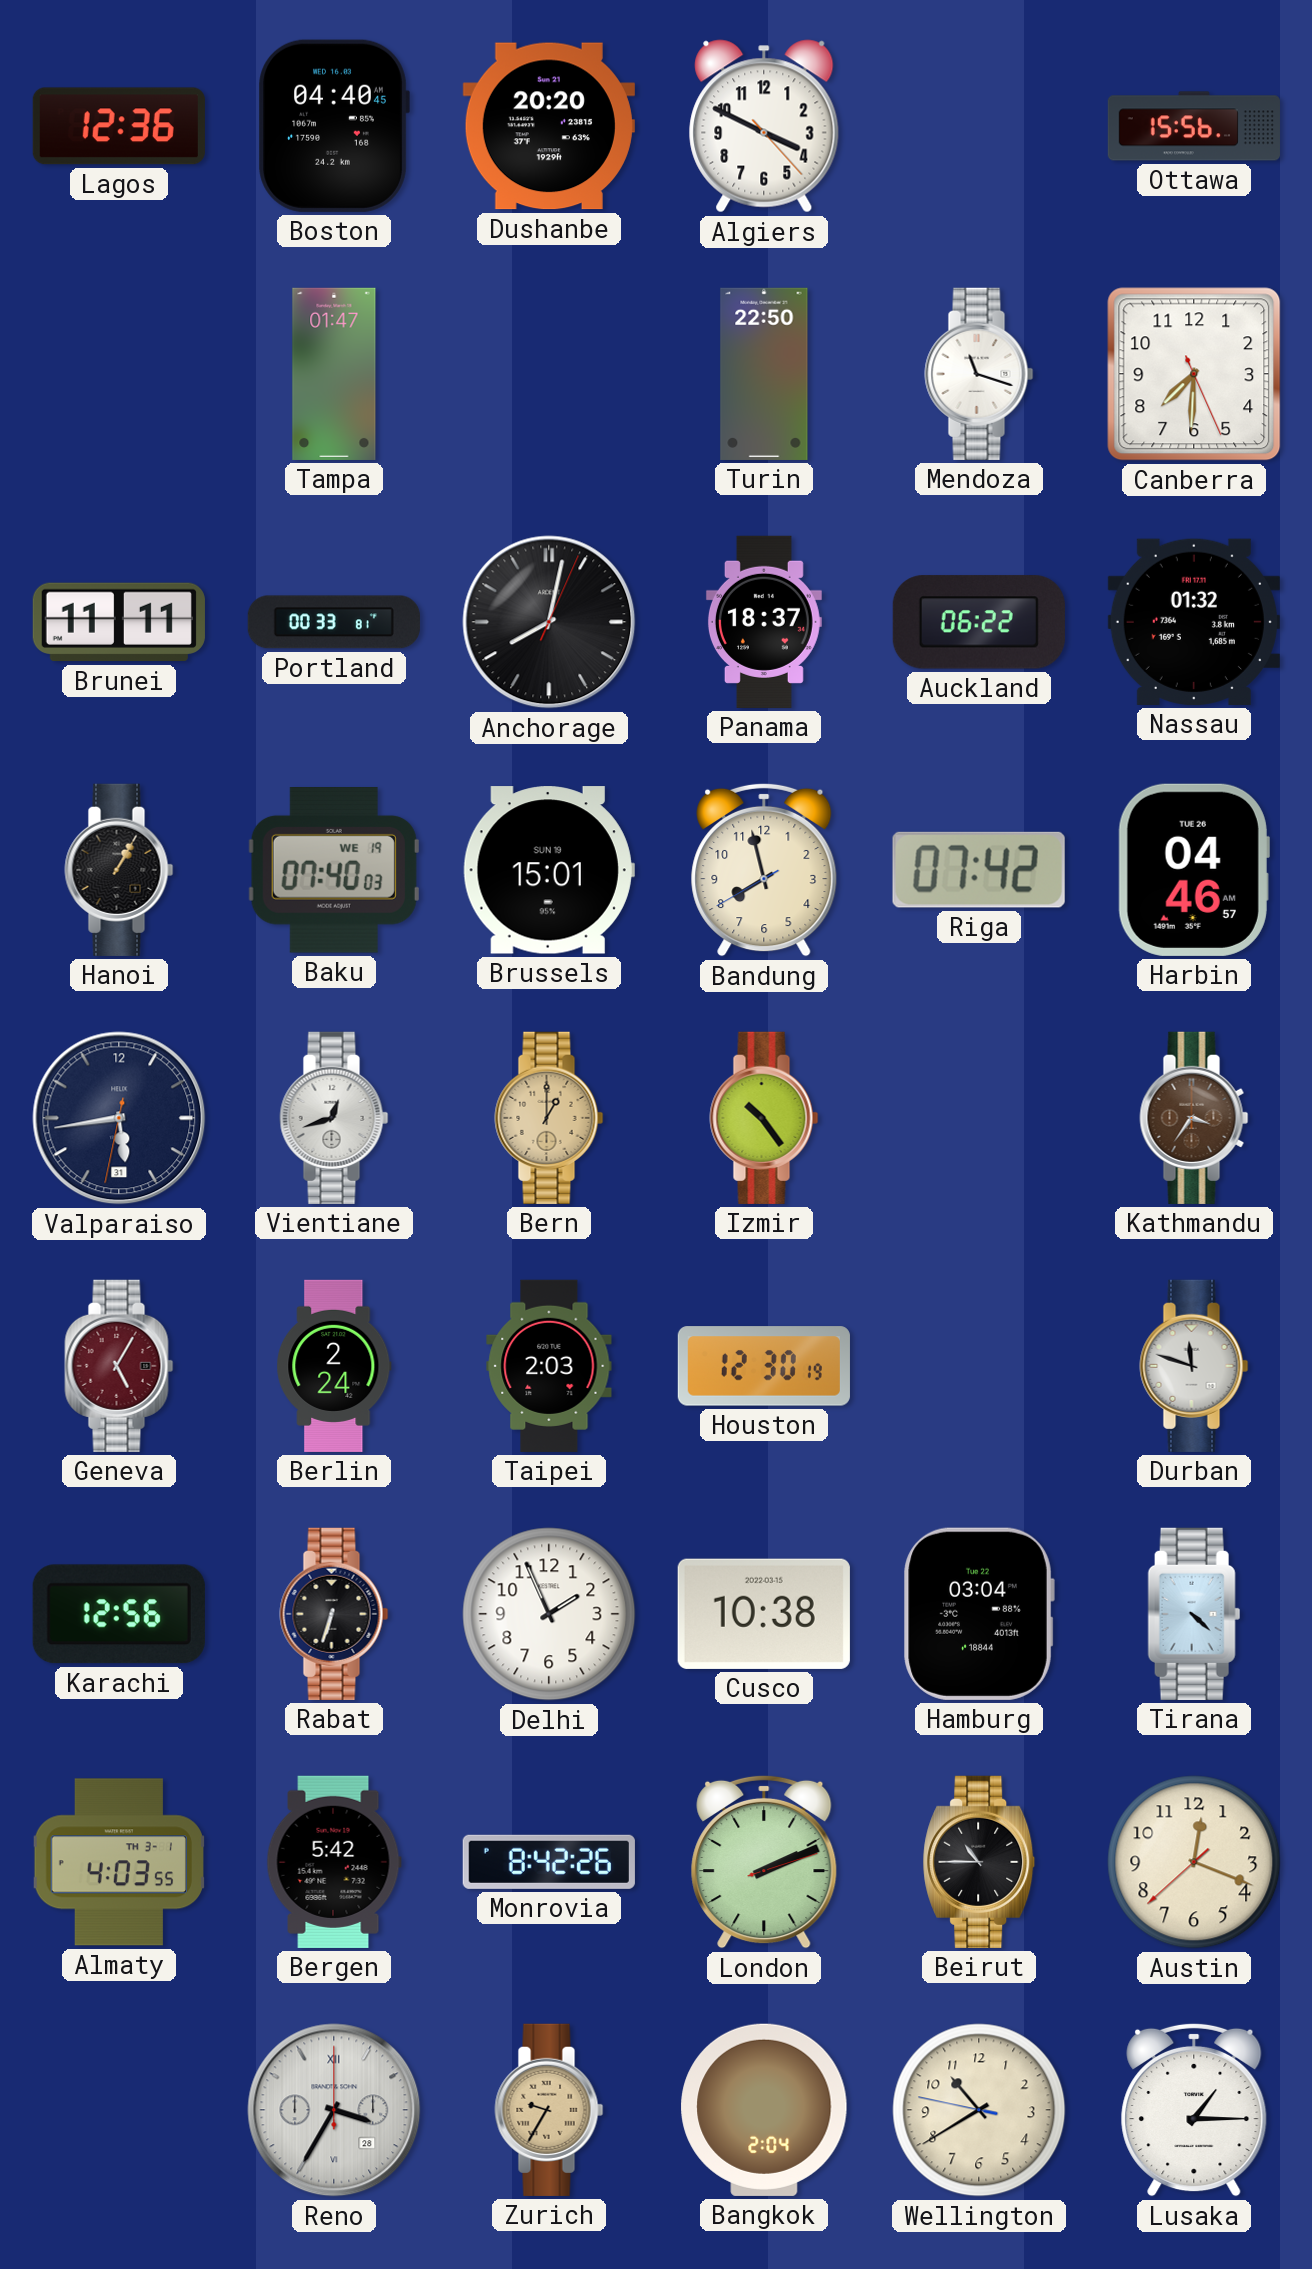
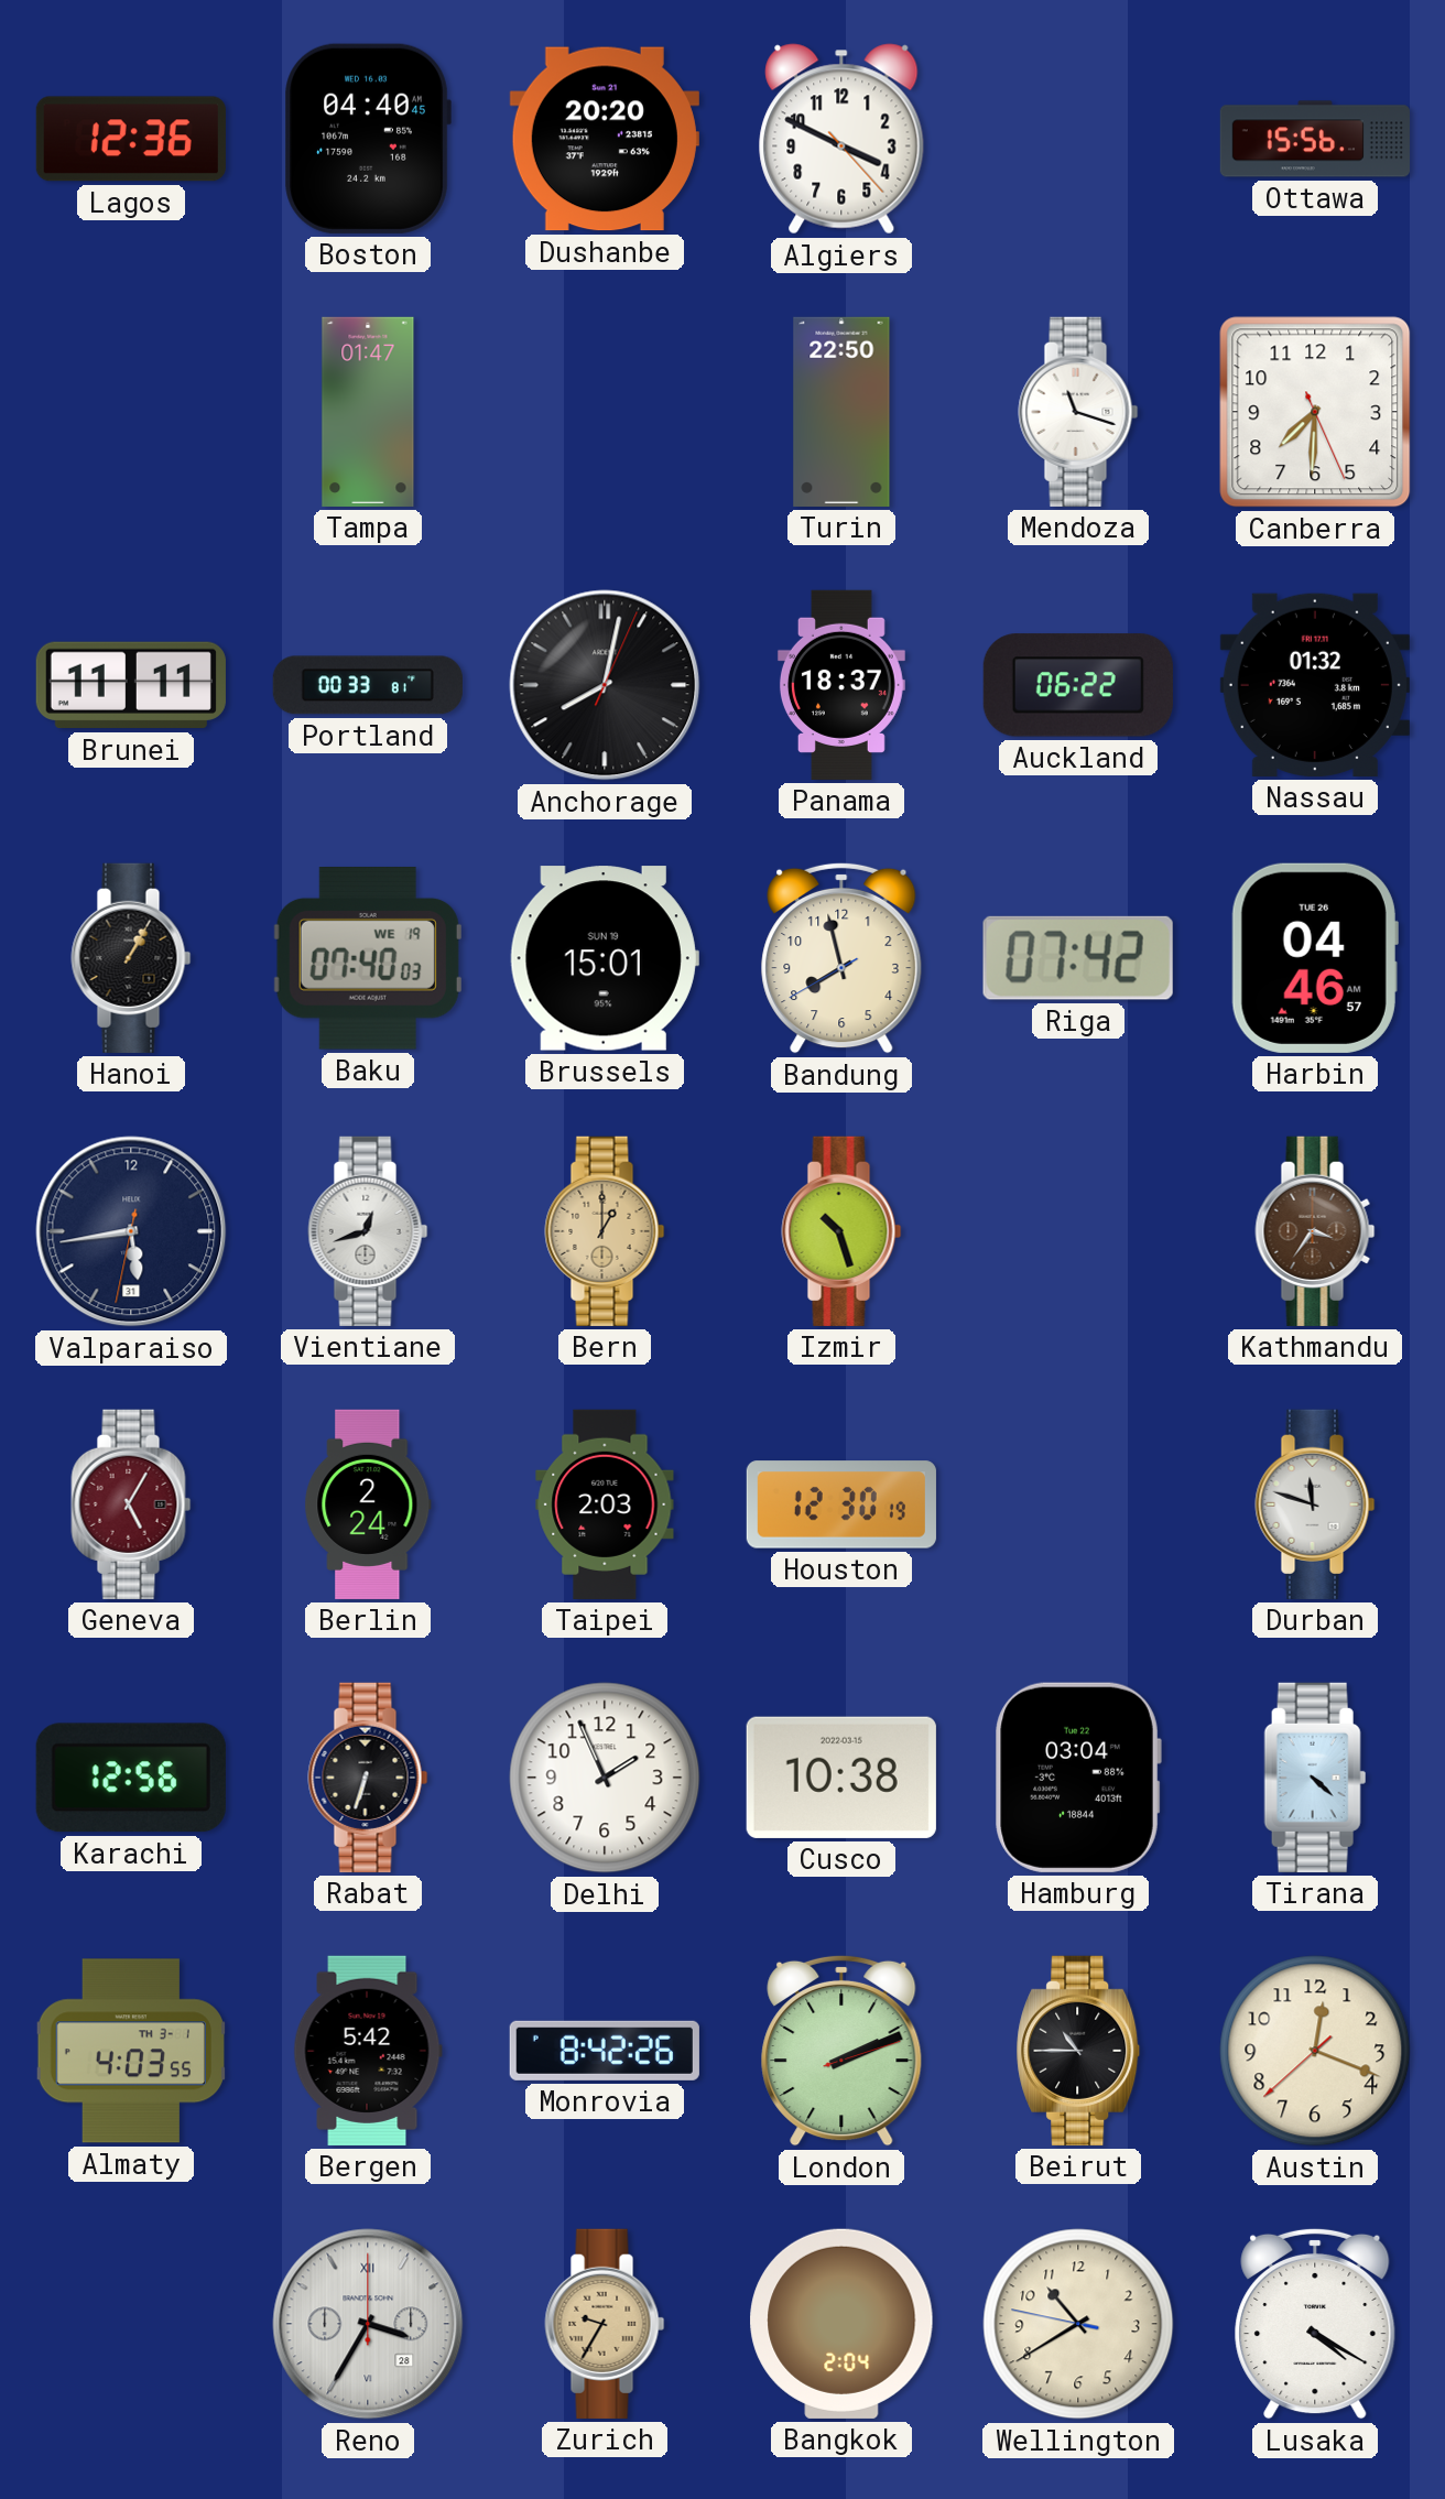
Izmir: 10:24 -> 10:27
Lusaka: 1:15 -> 4:20
